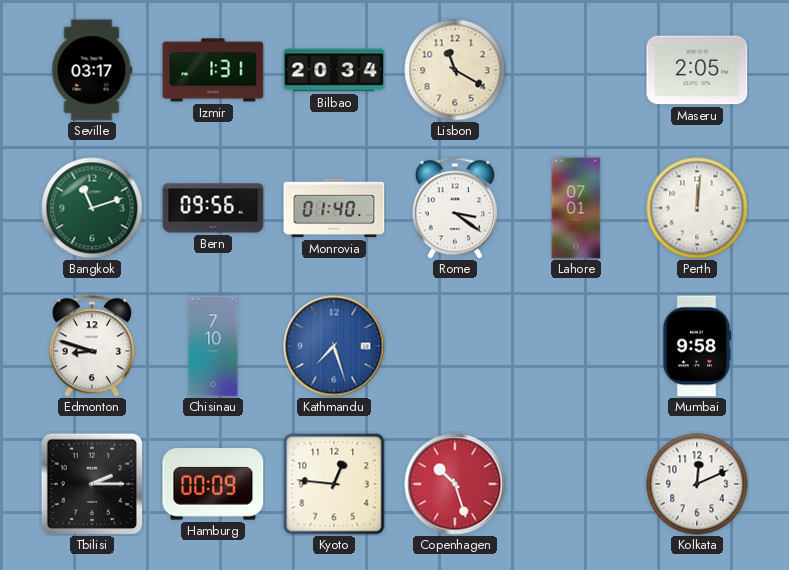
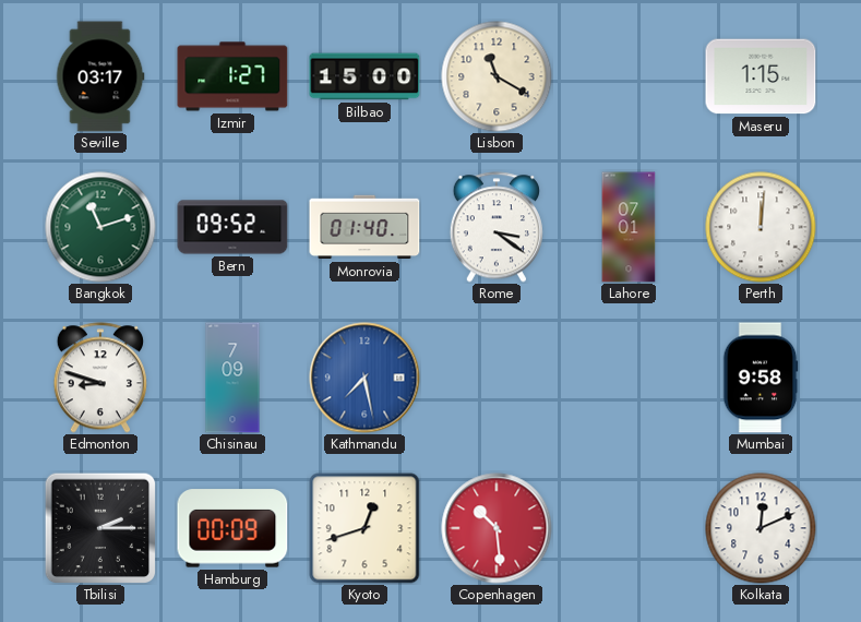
Izmir: 1:31 -> 1:27
Bilbao: 20:34 -> 15:00
Maseru: 2:05 -> 1:15
Bern: 09:56 -> 09:52
Chisinau: 7:10 -> 7:09
Kathmandu: 7:27 -> 7:28
Kyoto: 12:46 -> 12:42
Copenhagen: 10:27 -> 10:29
